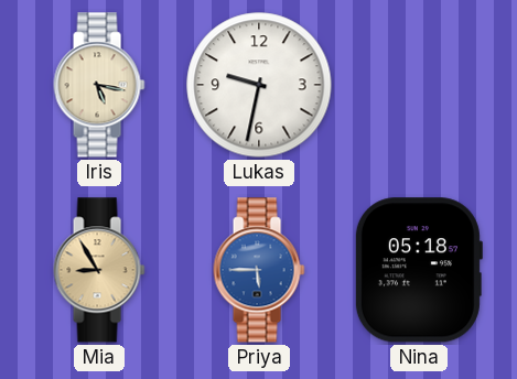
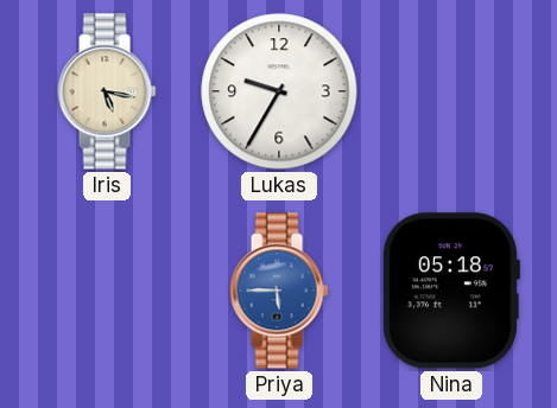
Lukas: 9:32 -> 9:35
Mia: 8:55 -> none
